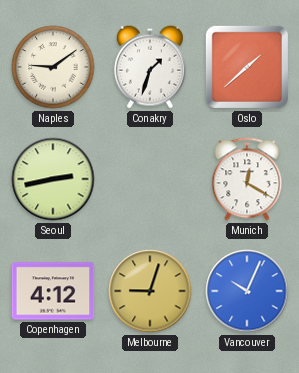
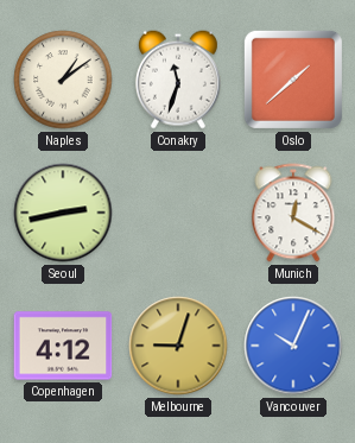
Naples: 9:09 -> 1:09
Conakry: 1:33 -> 11:33
